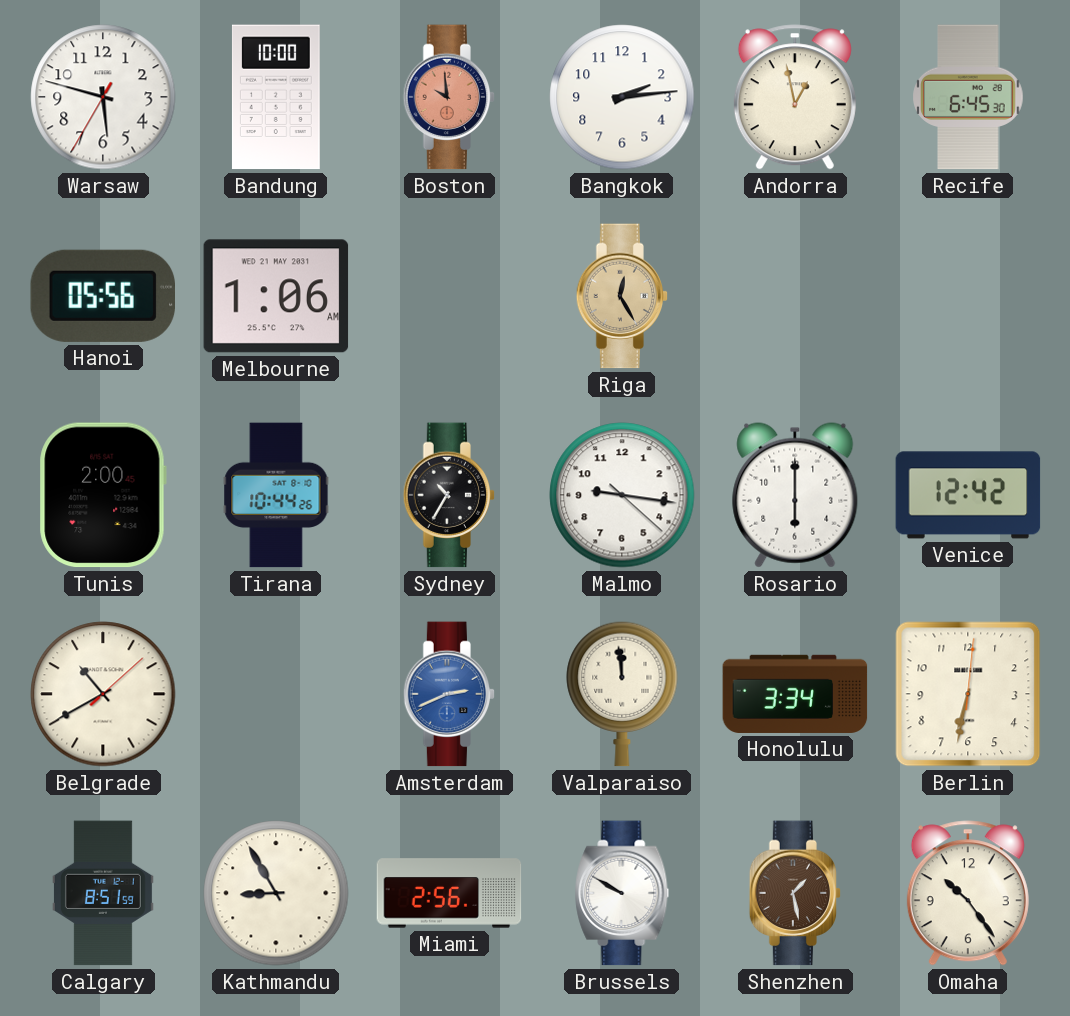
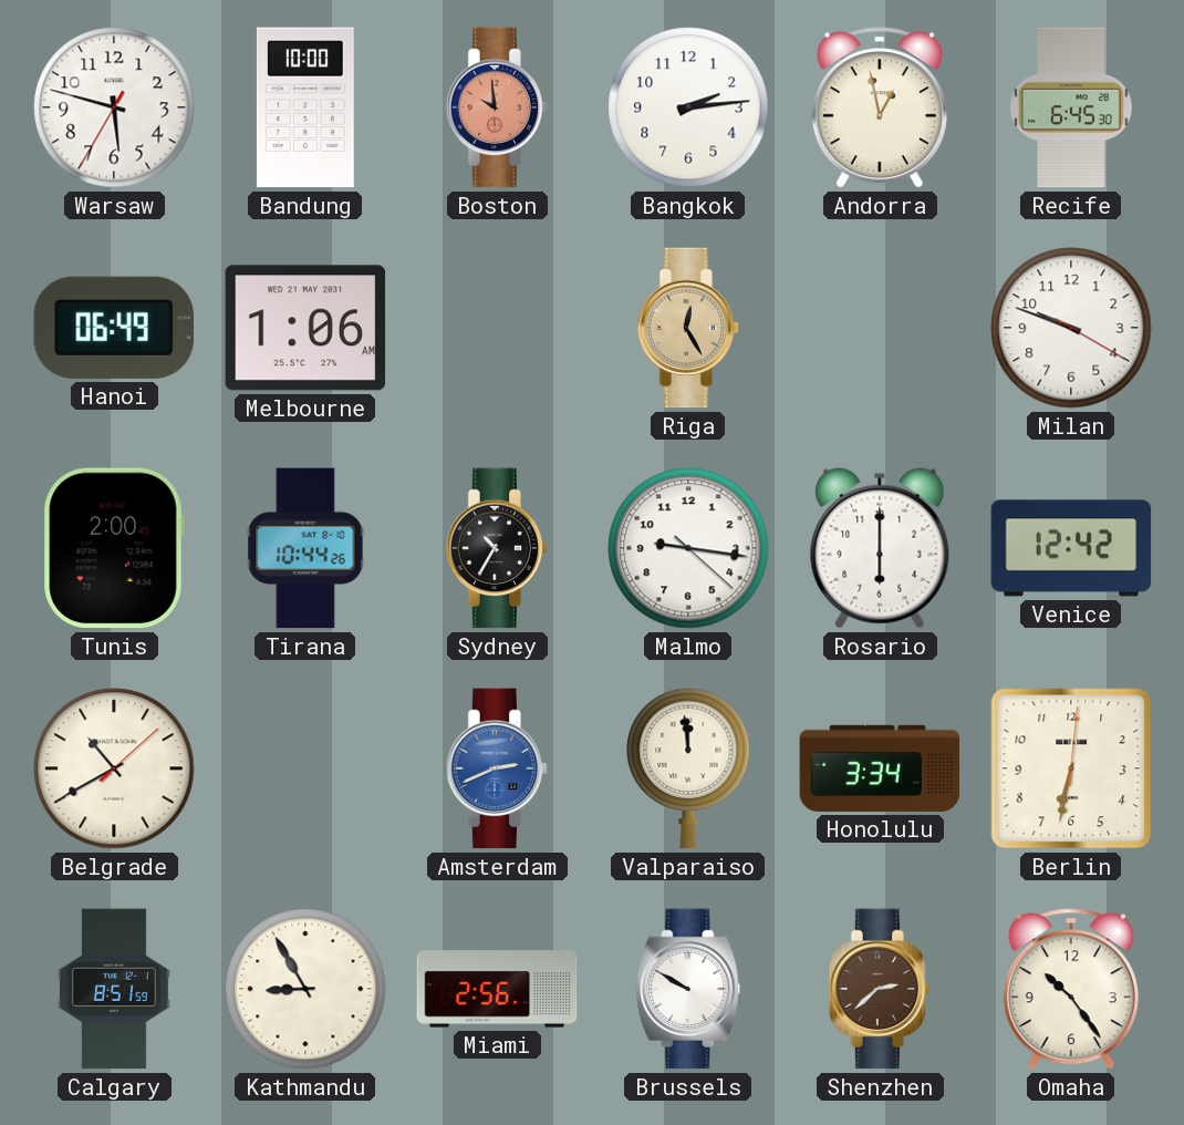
Hanoi: 05:56 -> 06:49
Milan: none -> 9:48
Shenzhen: 1:28 -> 2:38
